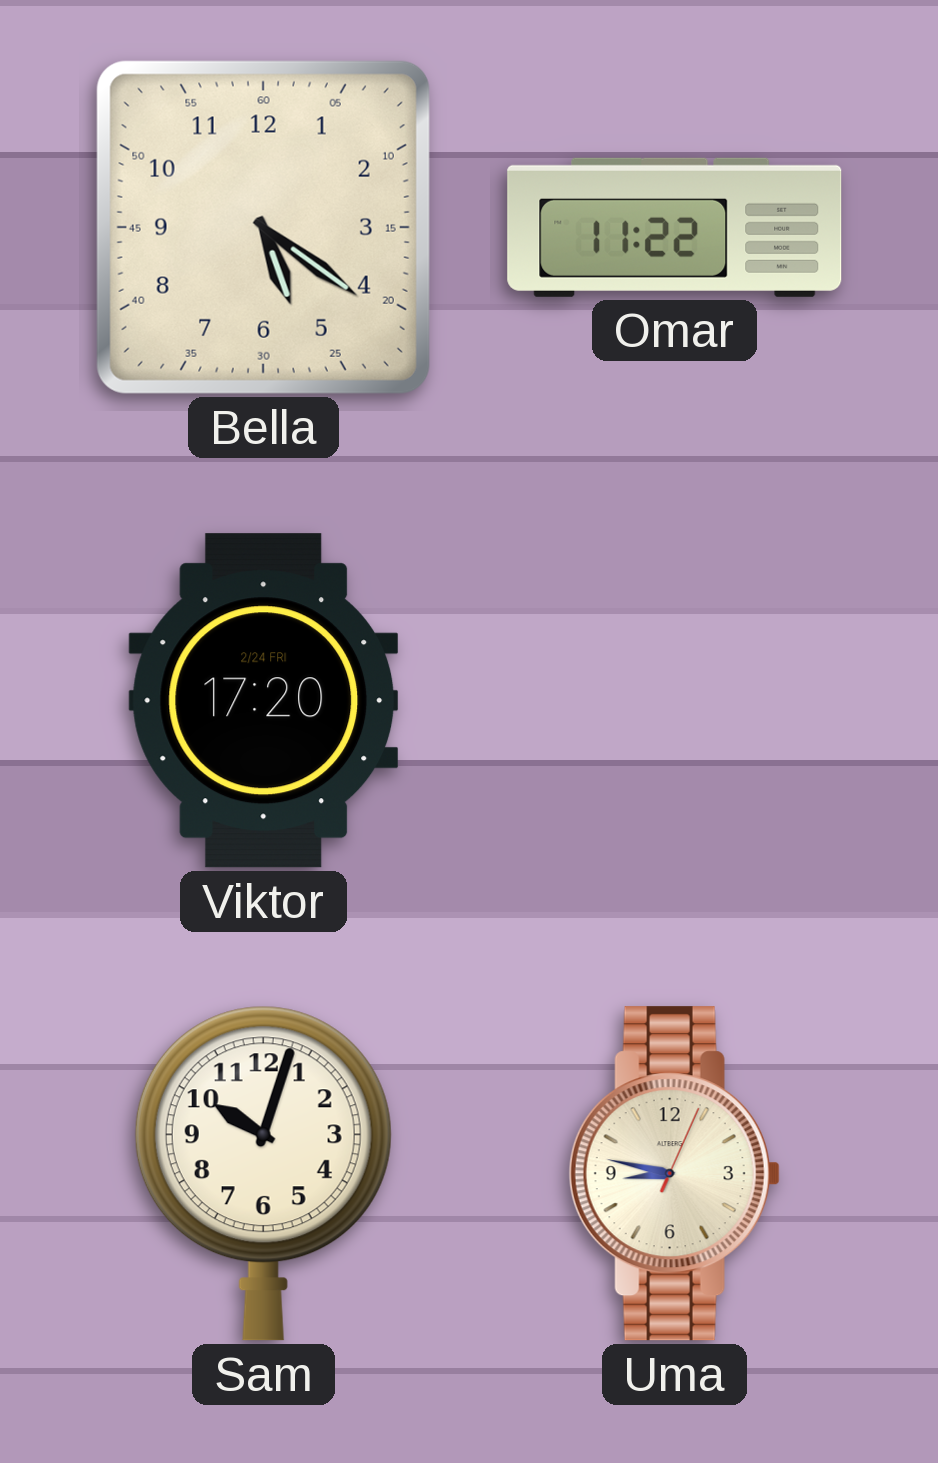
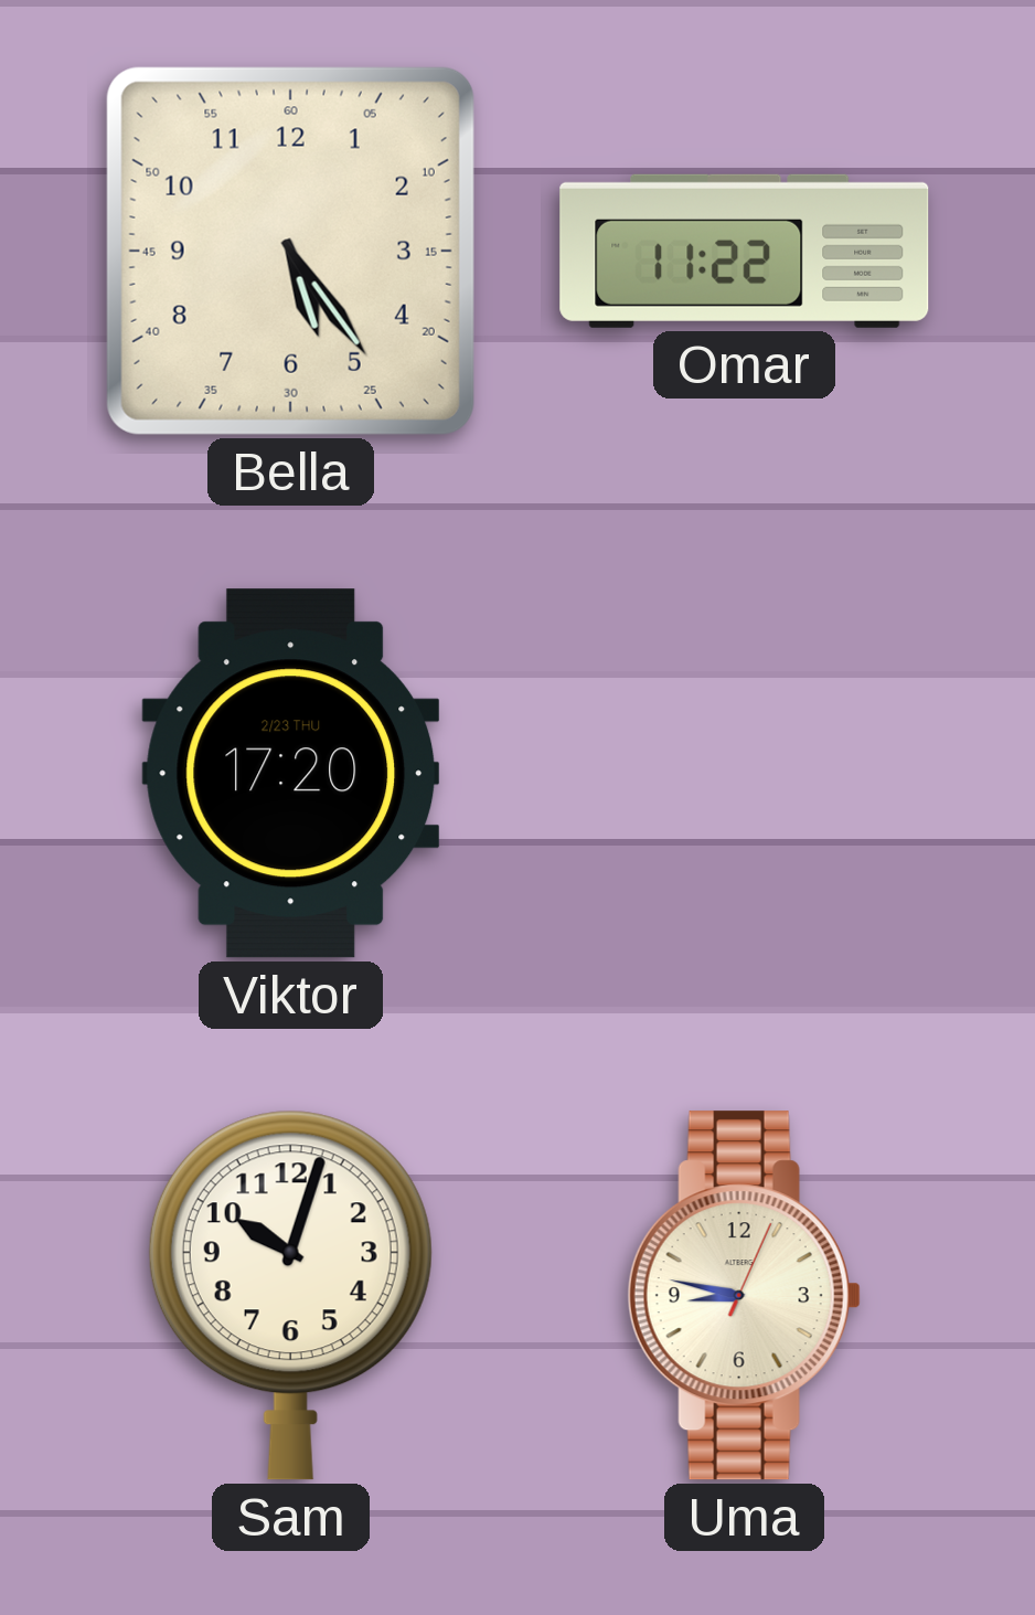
Bella: 5:21 -> 5:24
Viktor date: 2/24 FRI -> 2/23 THU
